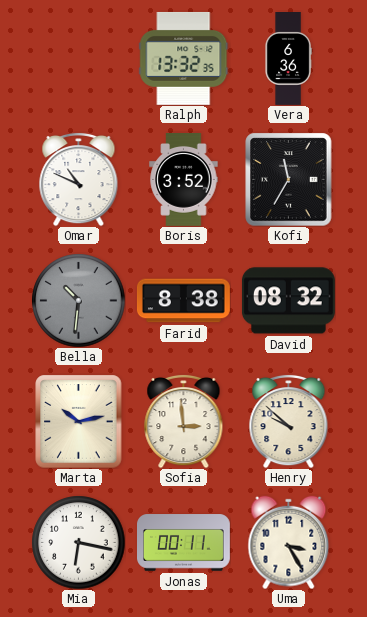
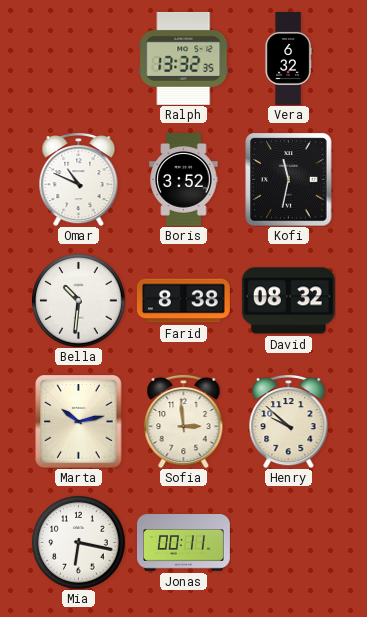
Vera: 6:36 -> 6:32
Kofi: 11:35 -> 11:32
Bella dial: grey -> white
Uma: 3:25 -> none
